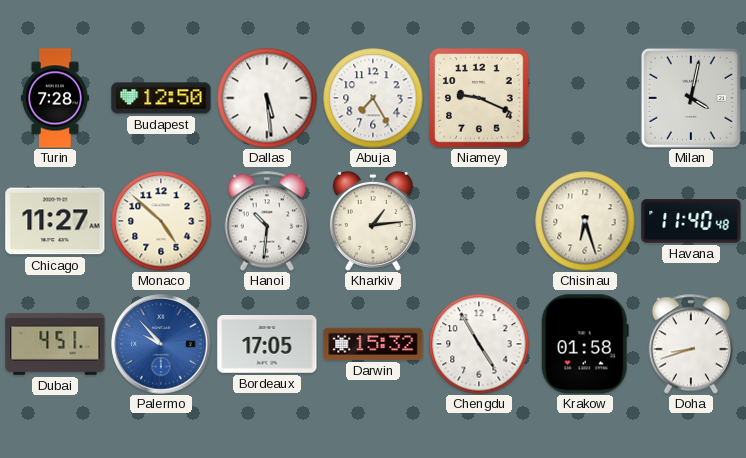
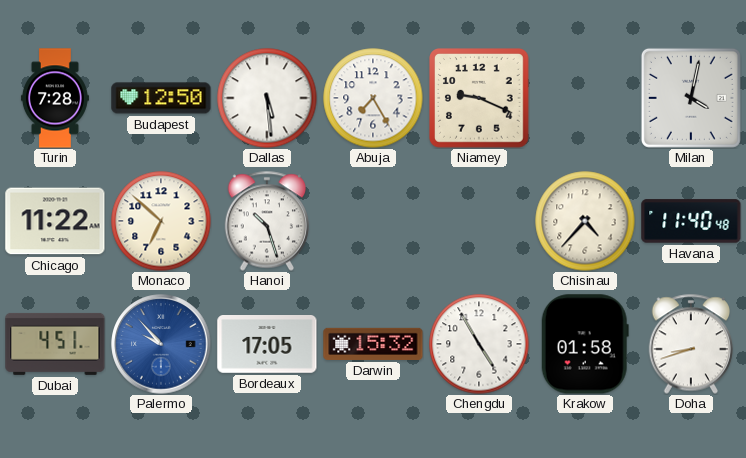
Chicago: 11:27 -> 11:22
Monaco: 4:52 -> 6:52
Hanoi: 10:31 -> 10:27
Kharkiv: 1:14 -> none
Chisinau: 6:27 -> 4:37
